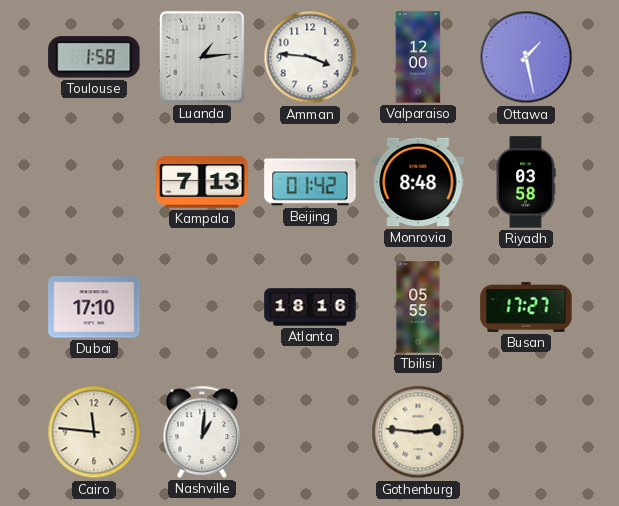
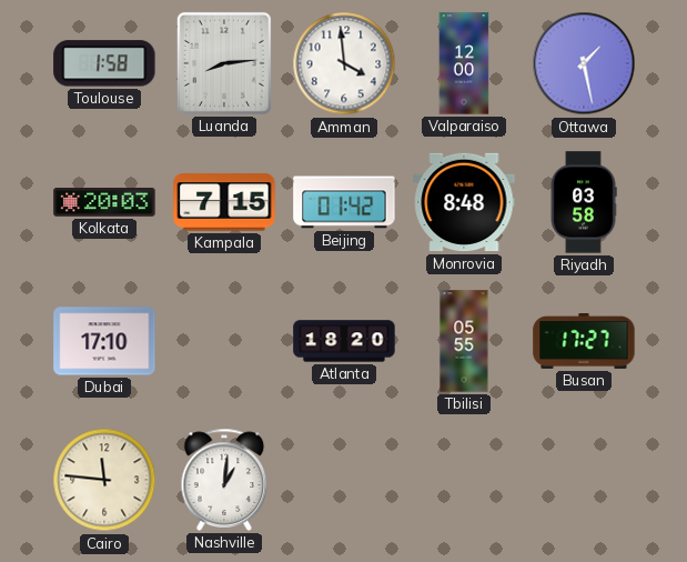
Luanda: 1:14 -> 8:14
Amman: 3:46 -> 3:59
Kolkata: none -> 20:03
Kampala: 7:13 -> 7:15
Atlanta: 18:16 -> 18:20
Gothenburg: 2:46 -> none
